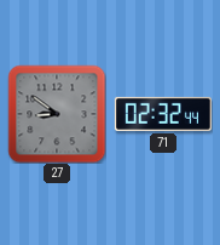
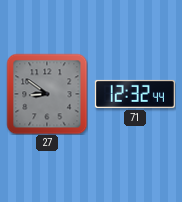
71: 02:32 -> 12:32
